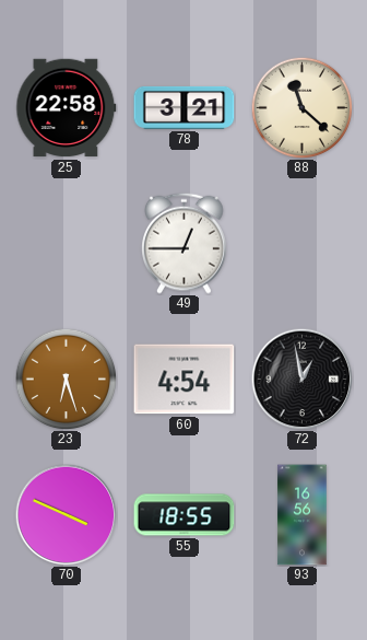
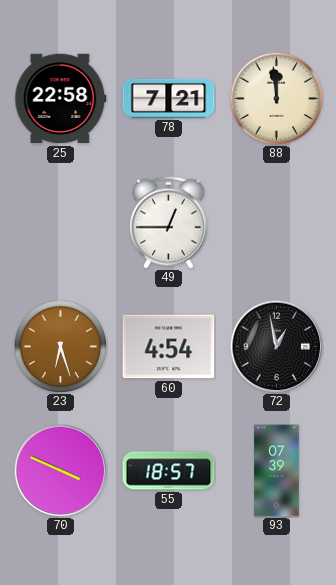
78: 3:21 -> 7:21
88: 11:22 -> 11:59
55: 18:55 -> 18:57
93: 16:56 -> 07:39
